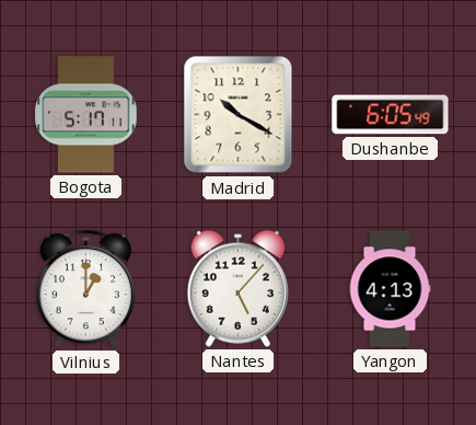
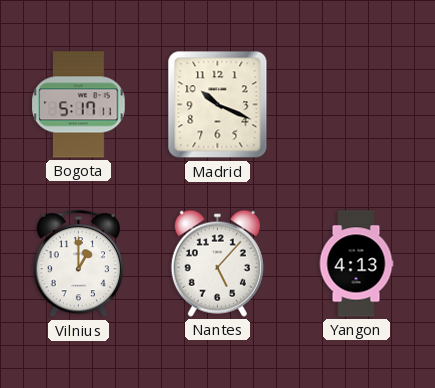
Madrid: 10:20 -> 10:19
Dushanbe: 6:05 -> none
